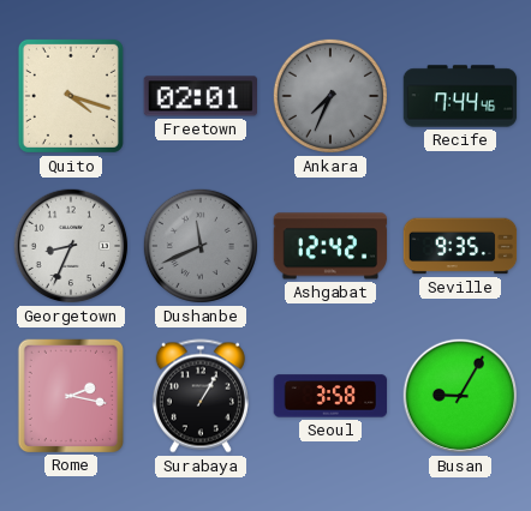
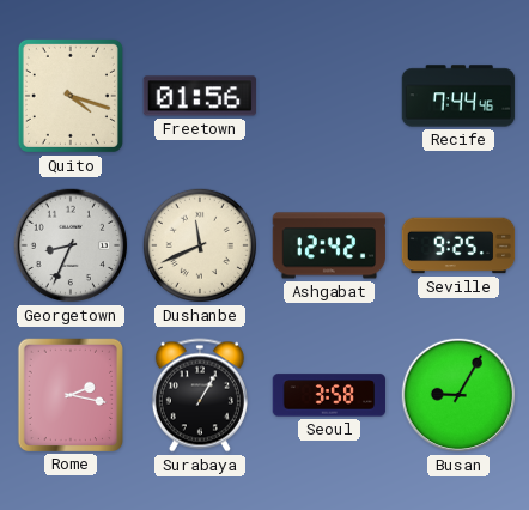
Freetown: 02:01 -> 01:56
Ankara: 7:34 -> none
Dushanbe dial: grey -> cream
Seville: 9:35 -> 9:25
